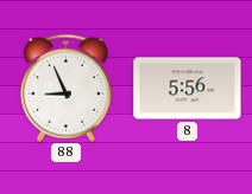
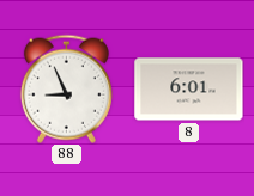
8: 5:56 -> 6:01
